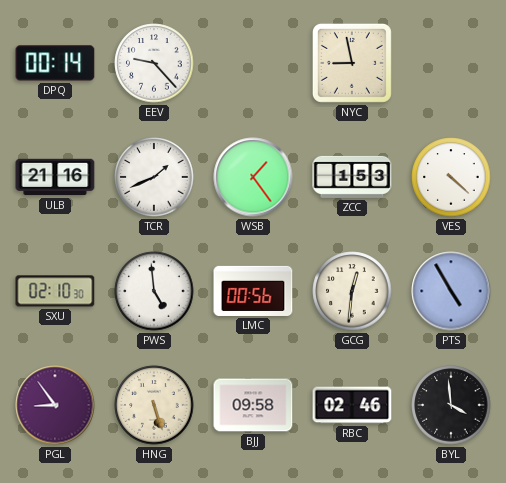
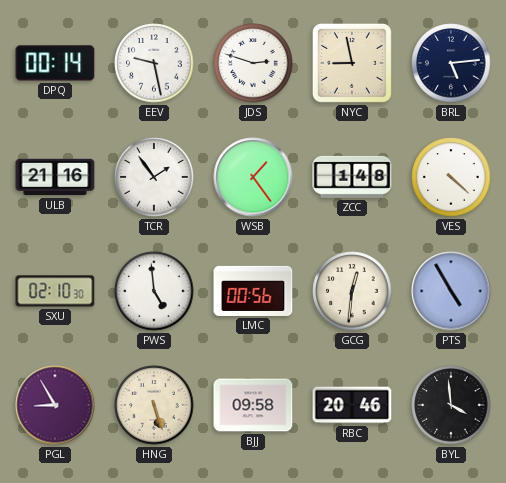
EEV: 9:23 -> 9:28
JDS: none -> 2:48
BRL: none -> 5:14
TCR: 1:41 -> 1:54
ZCC: 1:53 -> 1:48
PGL: 8:54 -> 8:55
RBC: 02:46 -> 20:46
